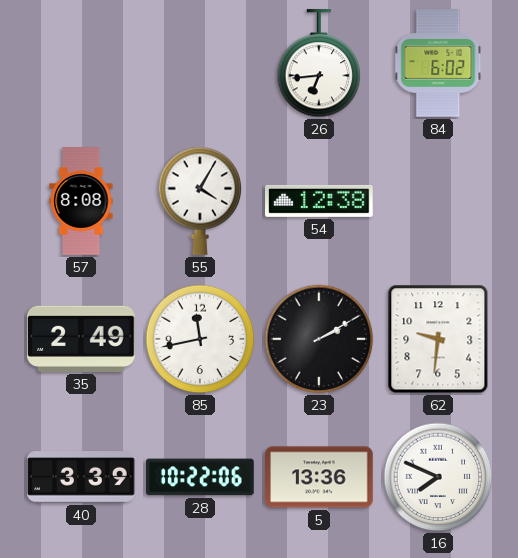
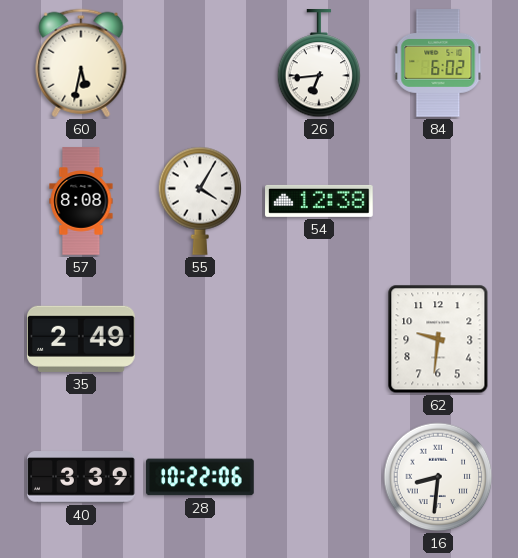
60: none -> 5:32
85: 11:43 -> none
23: 2:10 -> none
5: 13:36 -> none
16: 7:49 -> 8:31
